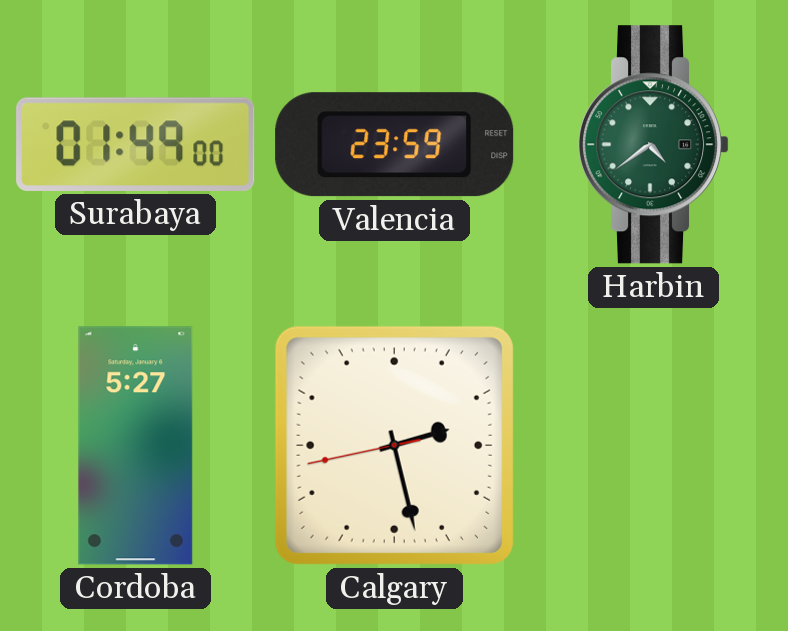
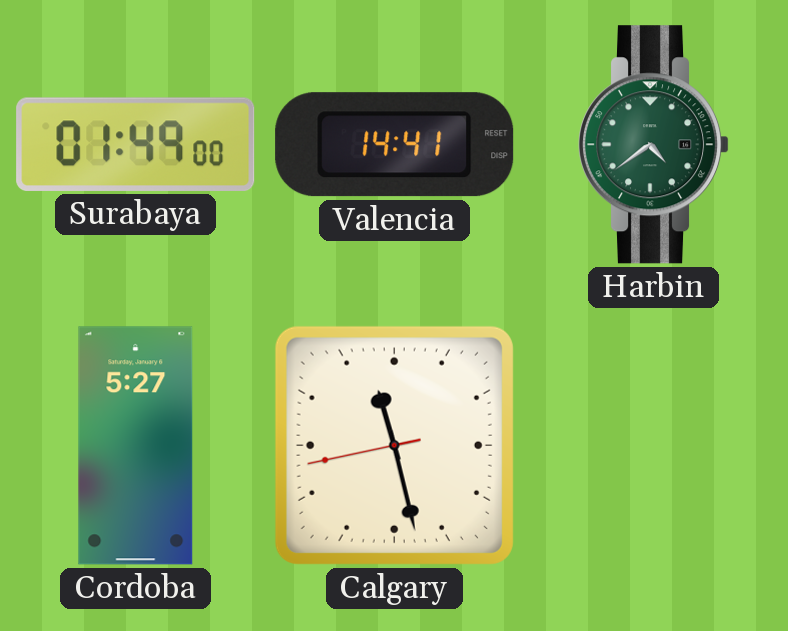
Valencia: 23:59 -> 14:41
Calgary: 2:27 -> 11:27
